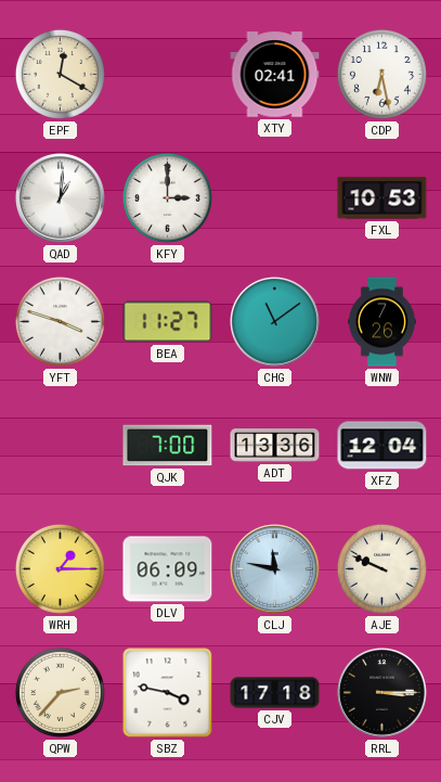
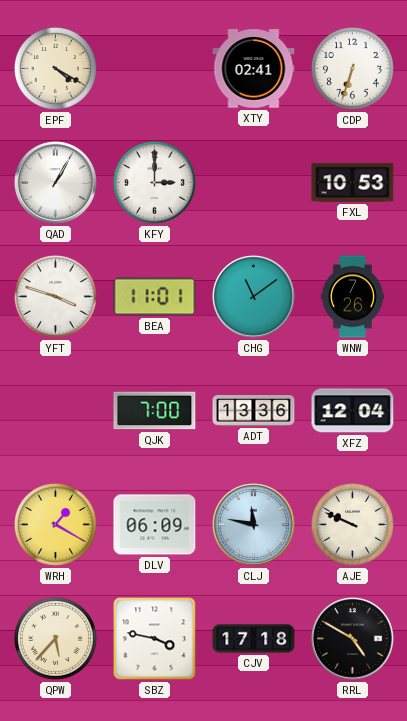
EPF: 12:20 -> 4:20
CDP: 6:28 -> 6:33
QAD: 1:01 -> 1:05
BEA: 11:27 -> 11:01
WRH: 1:15 -> 1:20
QPW: 2:37 -> 5:37
RRL: 3:15 -> 4:50
